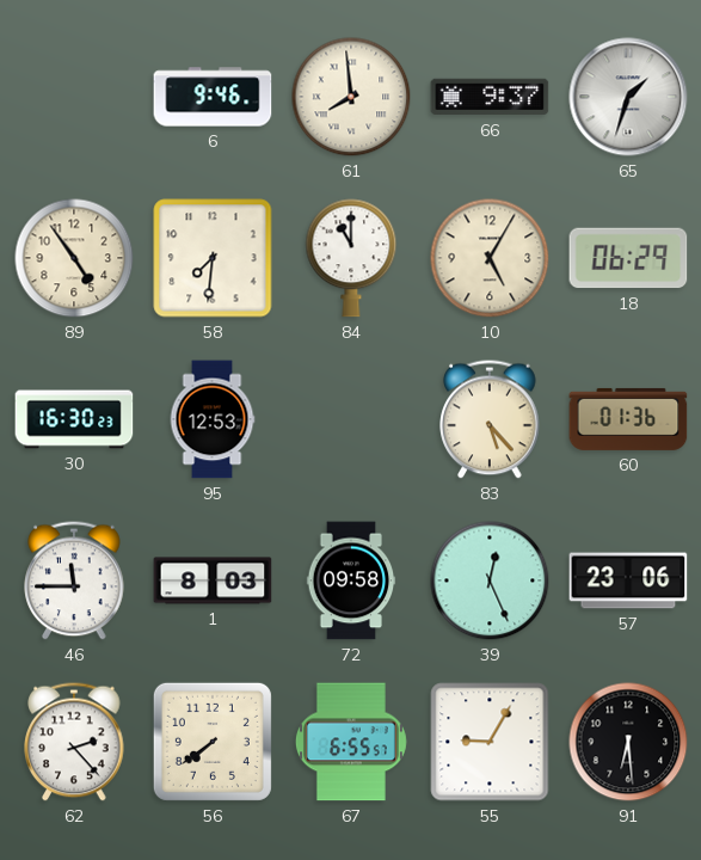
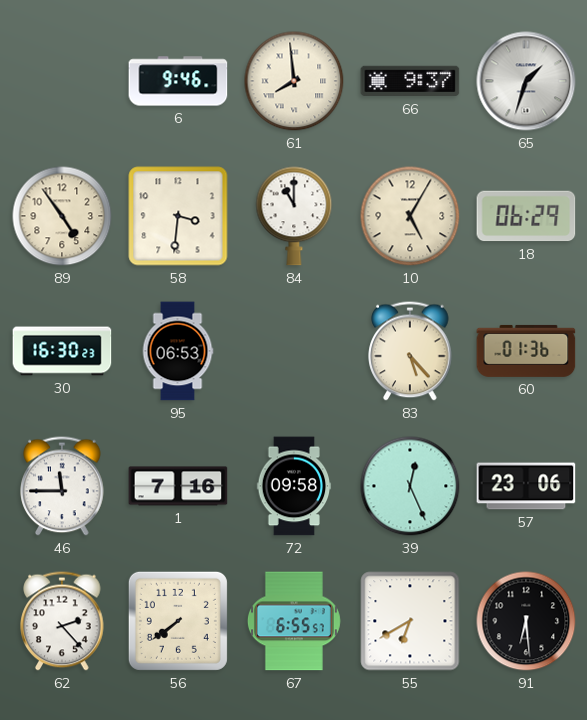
58: 7:31 -> 3:31
95: 12:53 -> 06:53
1: 8:03 -> 7:16
55: 9:05 -> 6:40
